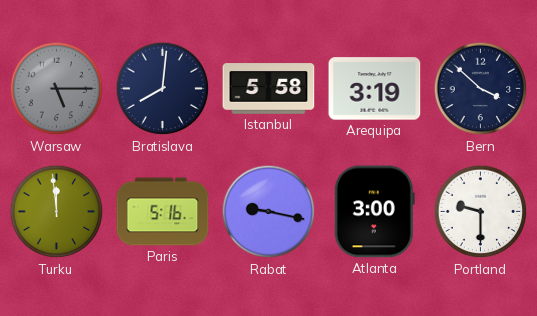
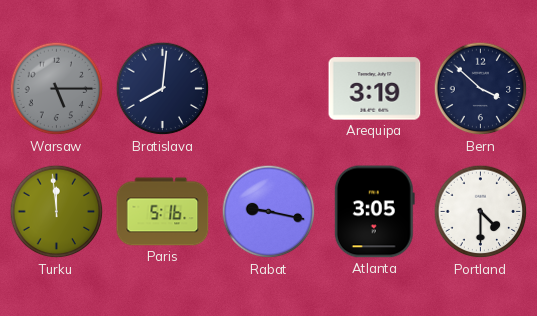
Istanbul: 5:58 -> none
Atlanta: 3:00 -> 3:05
Portland: 9:30 -> 4:30
